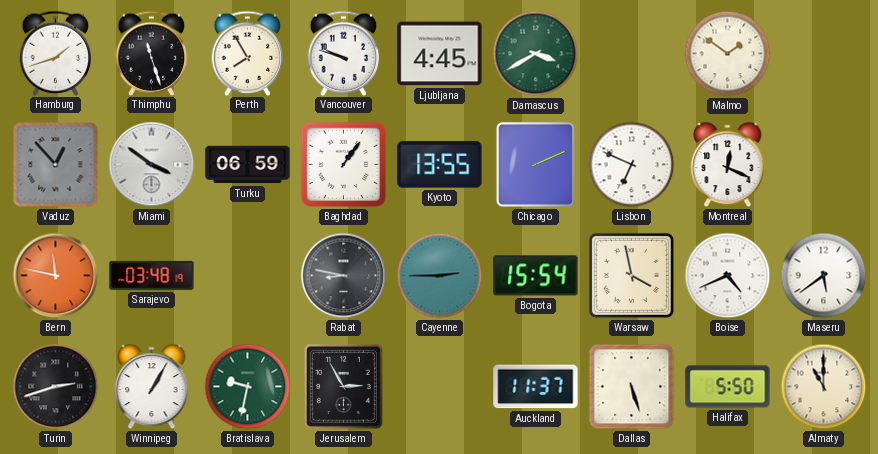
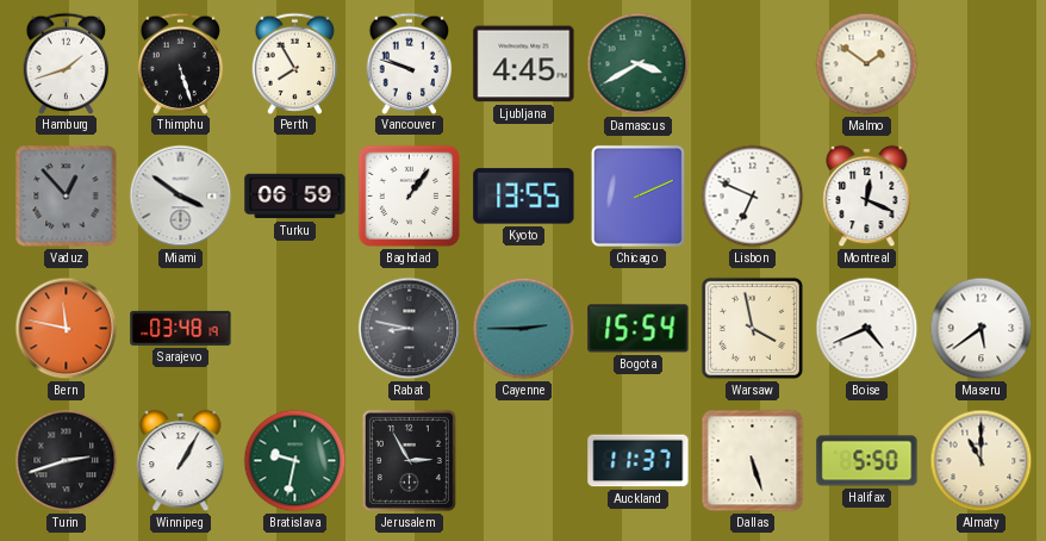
Thimphu: 11:27 -> 5:27
